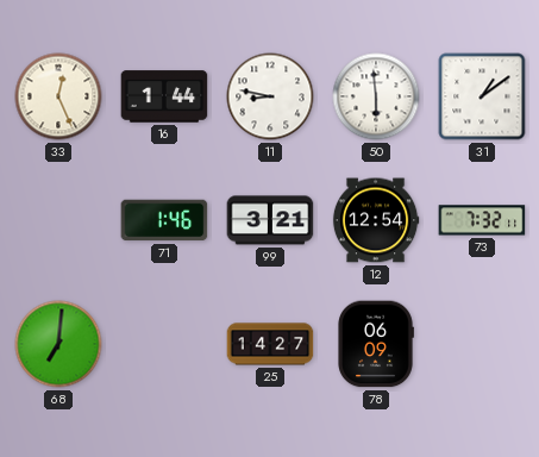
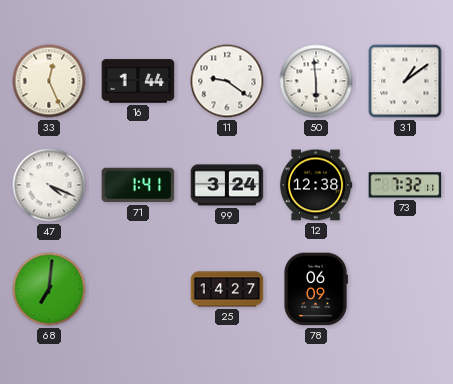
11: 8:47 -> 9:21
47: none -> 4:19
71: 1:46 -> 1:41
99: 3:21 -> 3:24
12: 12:54 -> 12:38
